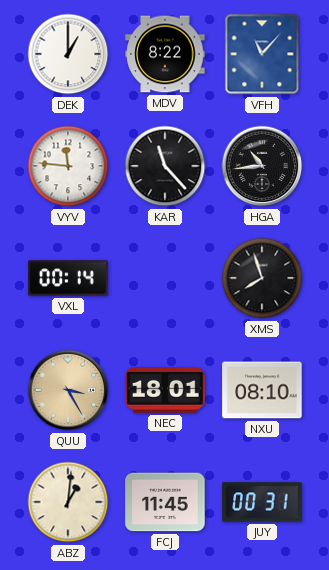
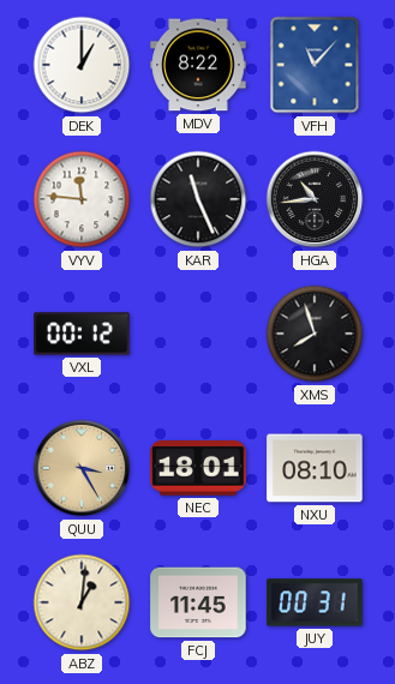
KAR: 11:23 -> 11:26
VXL: 00:14 -> 00:12
